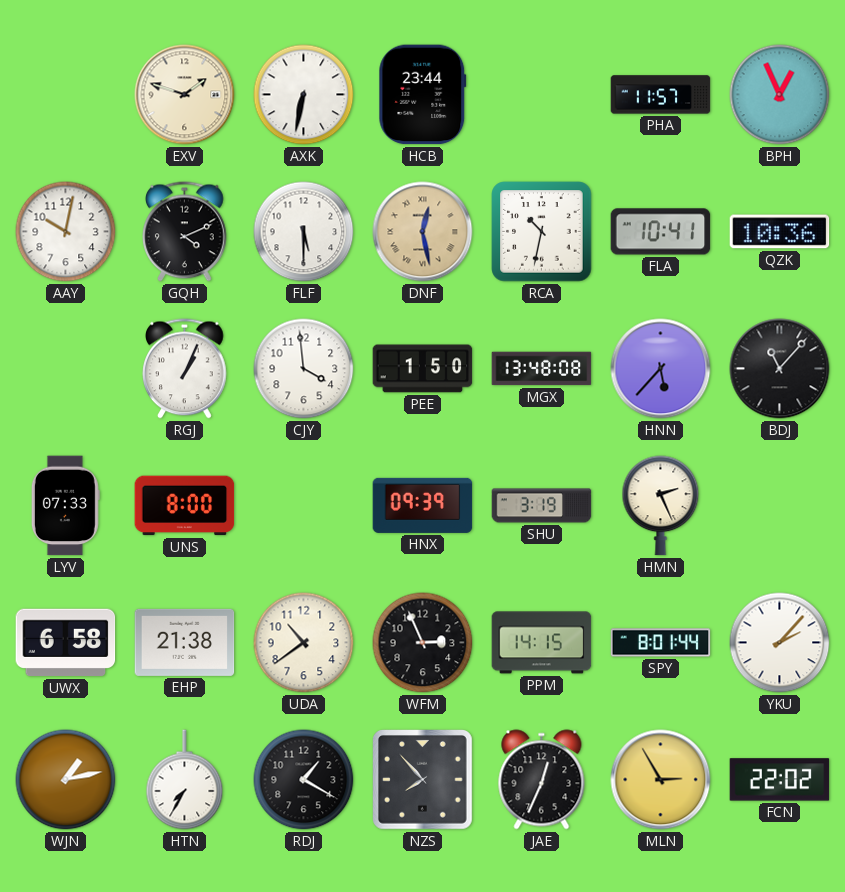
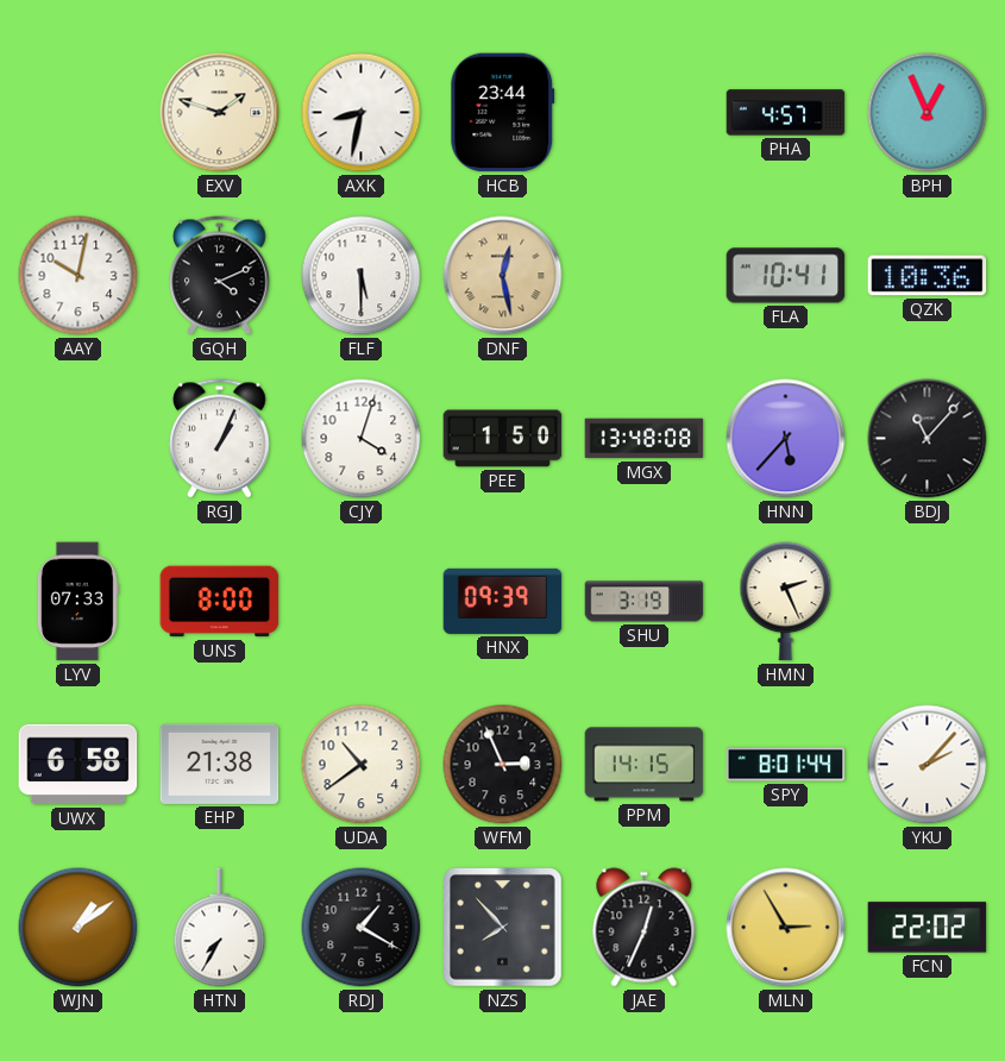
AXK: 6:32 -> 8:32
PHA: 11:57 -> 4:57
RCA: 10:32 -> none
CJY: 3:59 -> 4:03
WJN: 1:13 -> 1:09
